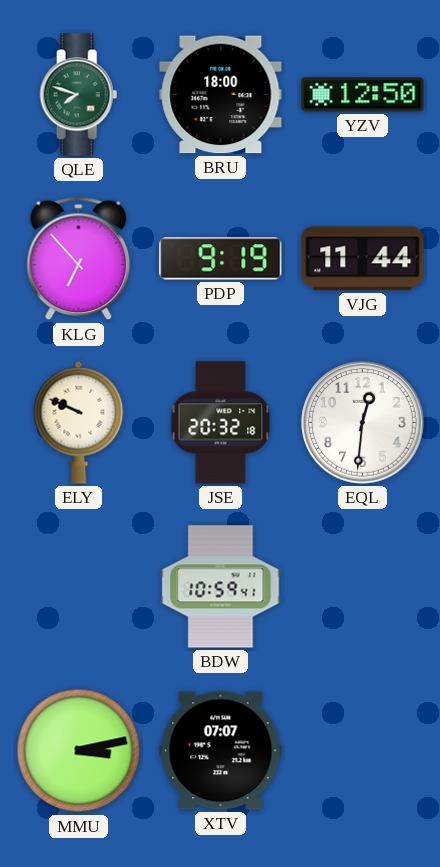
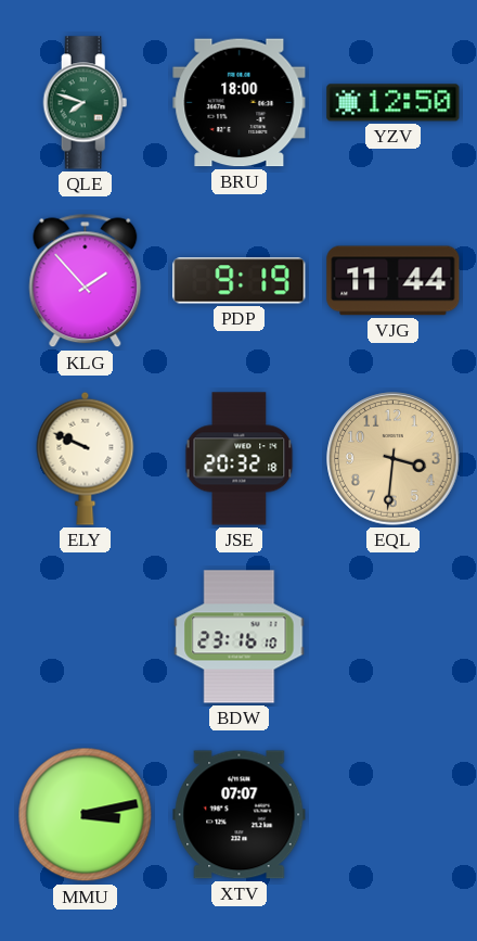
KLG: 6:53 -> 1:53
EQL: 12:31 -> 3:31
EQL dial: white -> champagne
BDW: 10:59 -> 23:16
